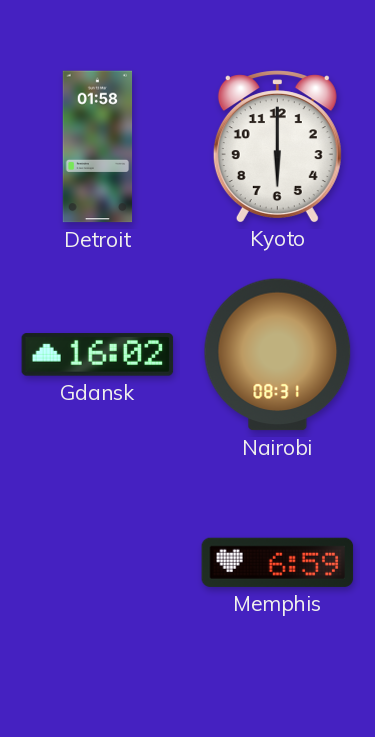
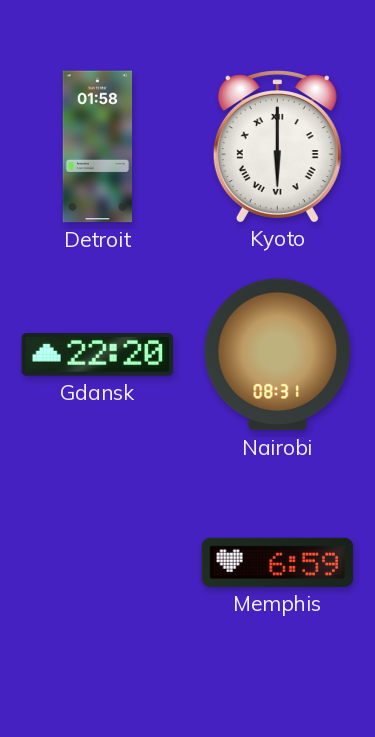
Kyoto numerals: Arabic -> Roman
Gdansk: 16:02 -> 22:20
